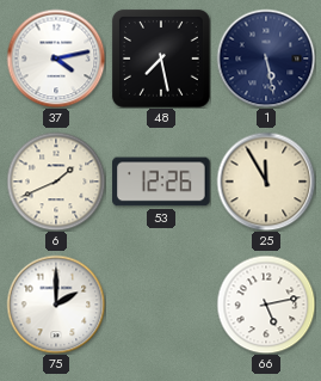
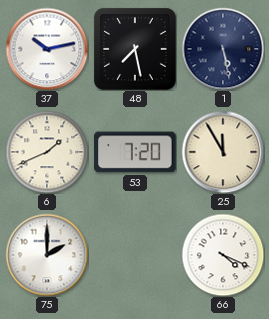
37: 4:13 -> 10:13
53: 12:26 -> 7:20
66: 5:13 -> 4:19
